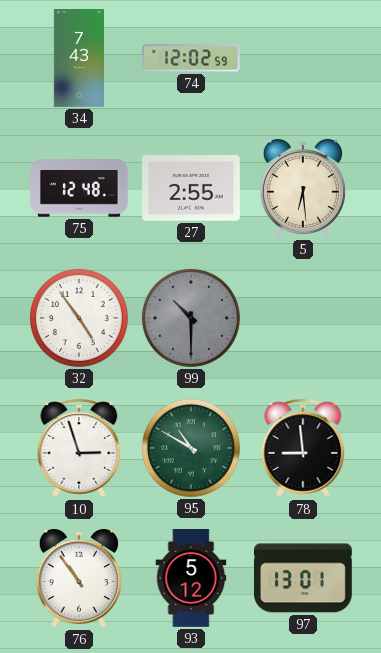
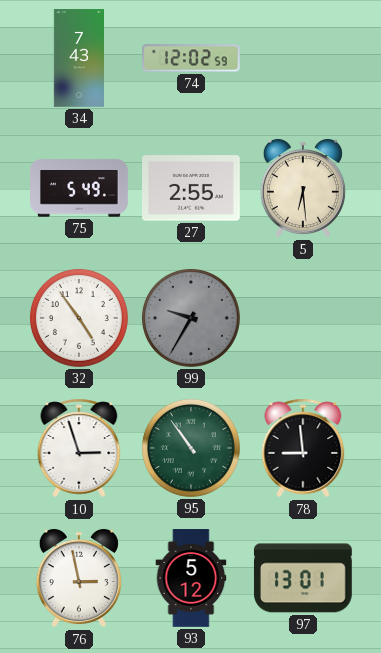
75: 12:48 -> 5:49
99: 10:30 -> 9:35
95: 10:50 -> 10:54
76: 10:54 -> 2:58
